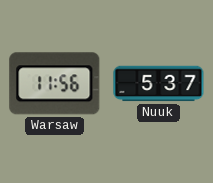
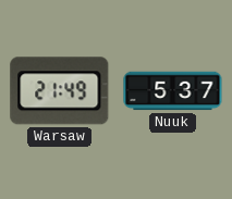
Warsaw: 11:56 -> 21:49
